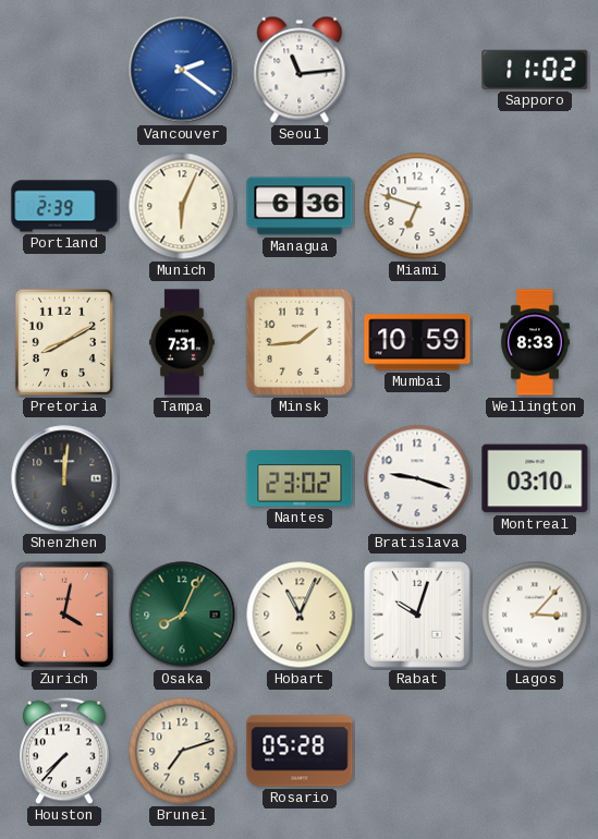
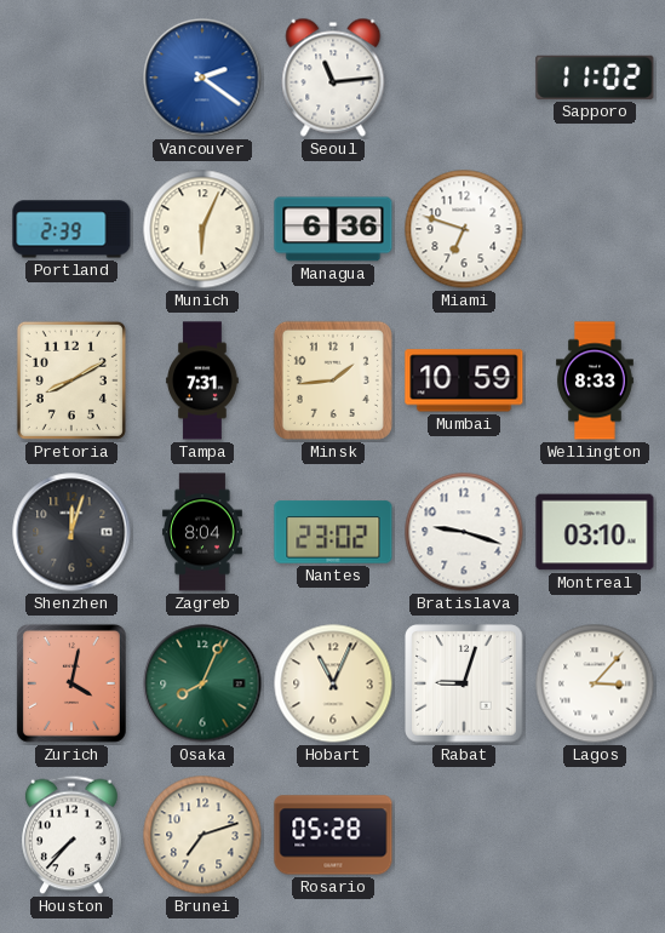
Shenzhen: 12:01 -> 12:03
Zagreb: none -> 8:04
Rabat: 10:03 -> 9:03
